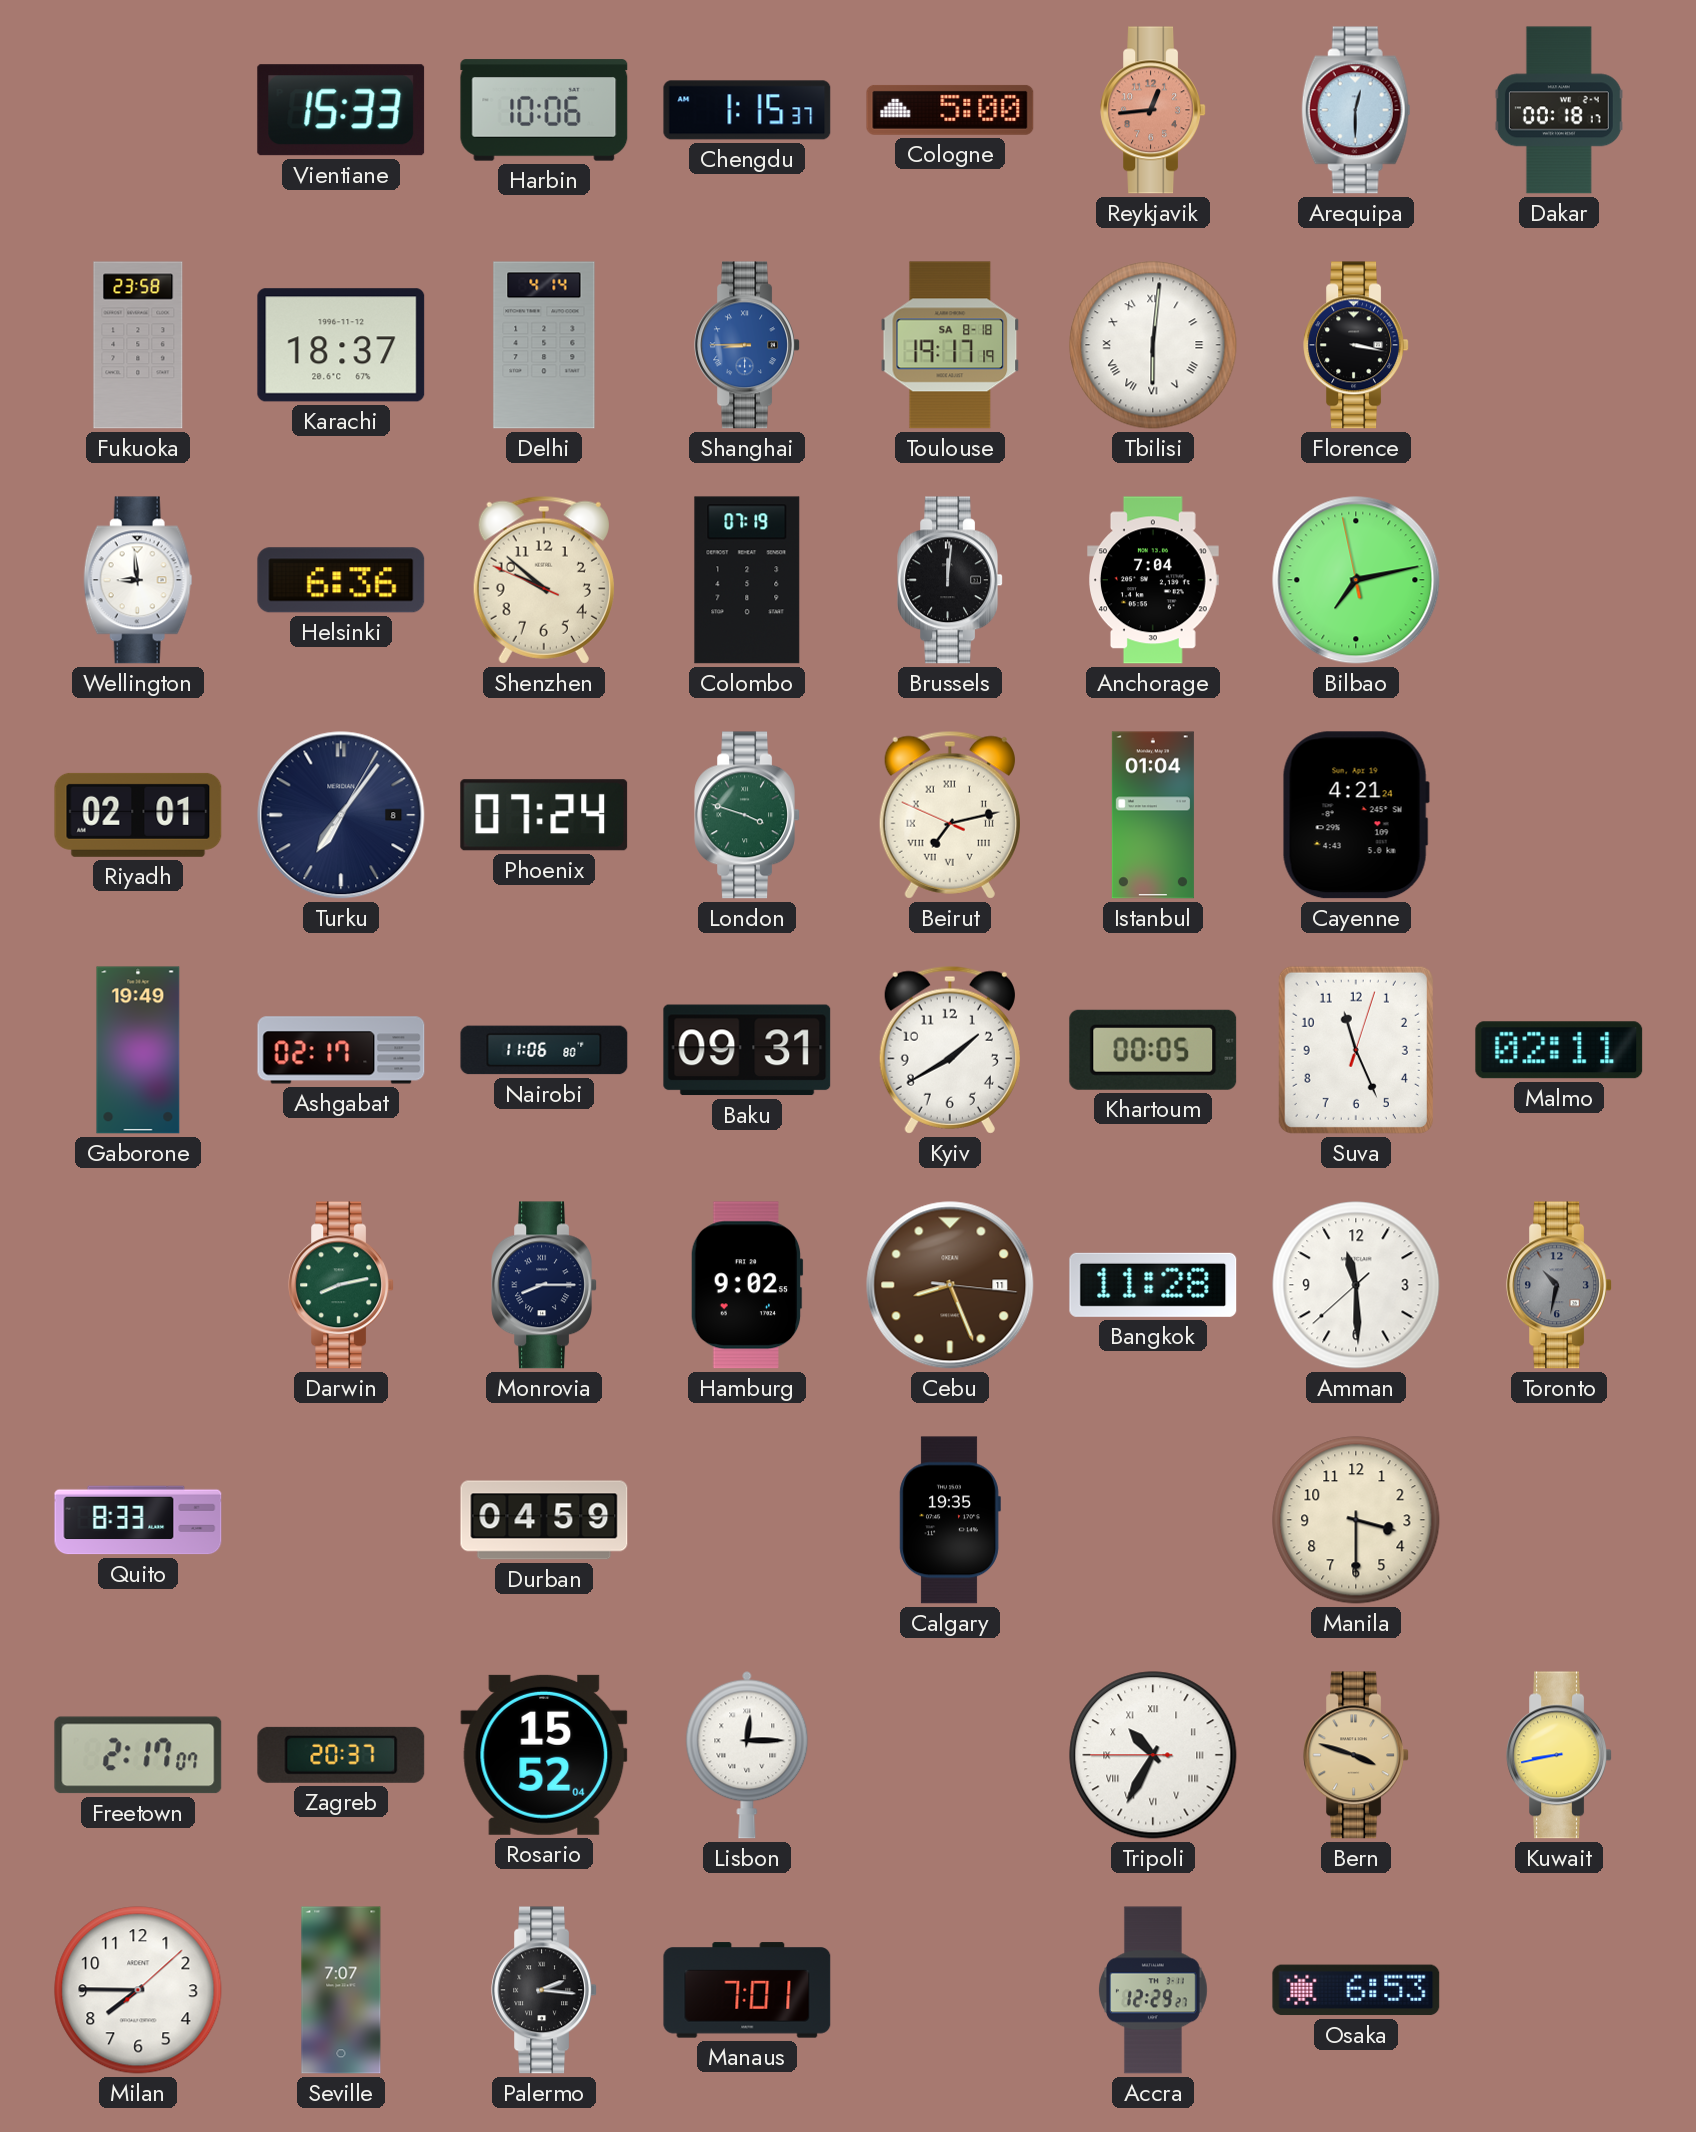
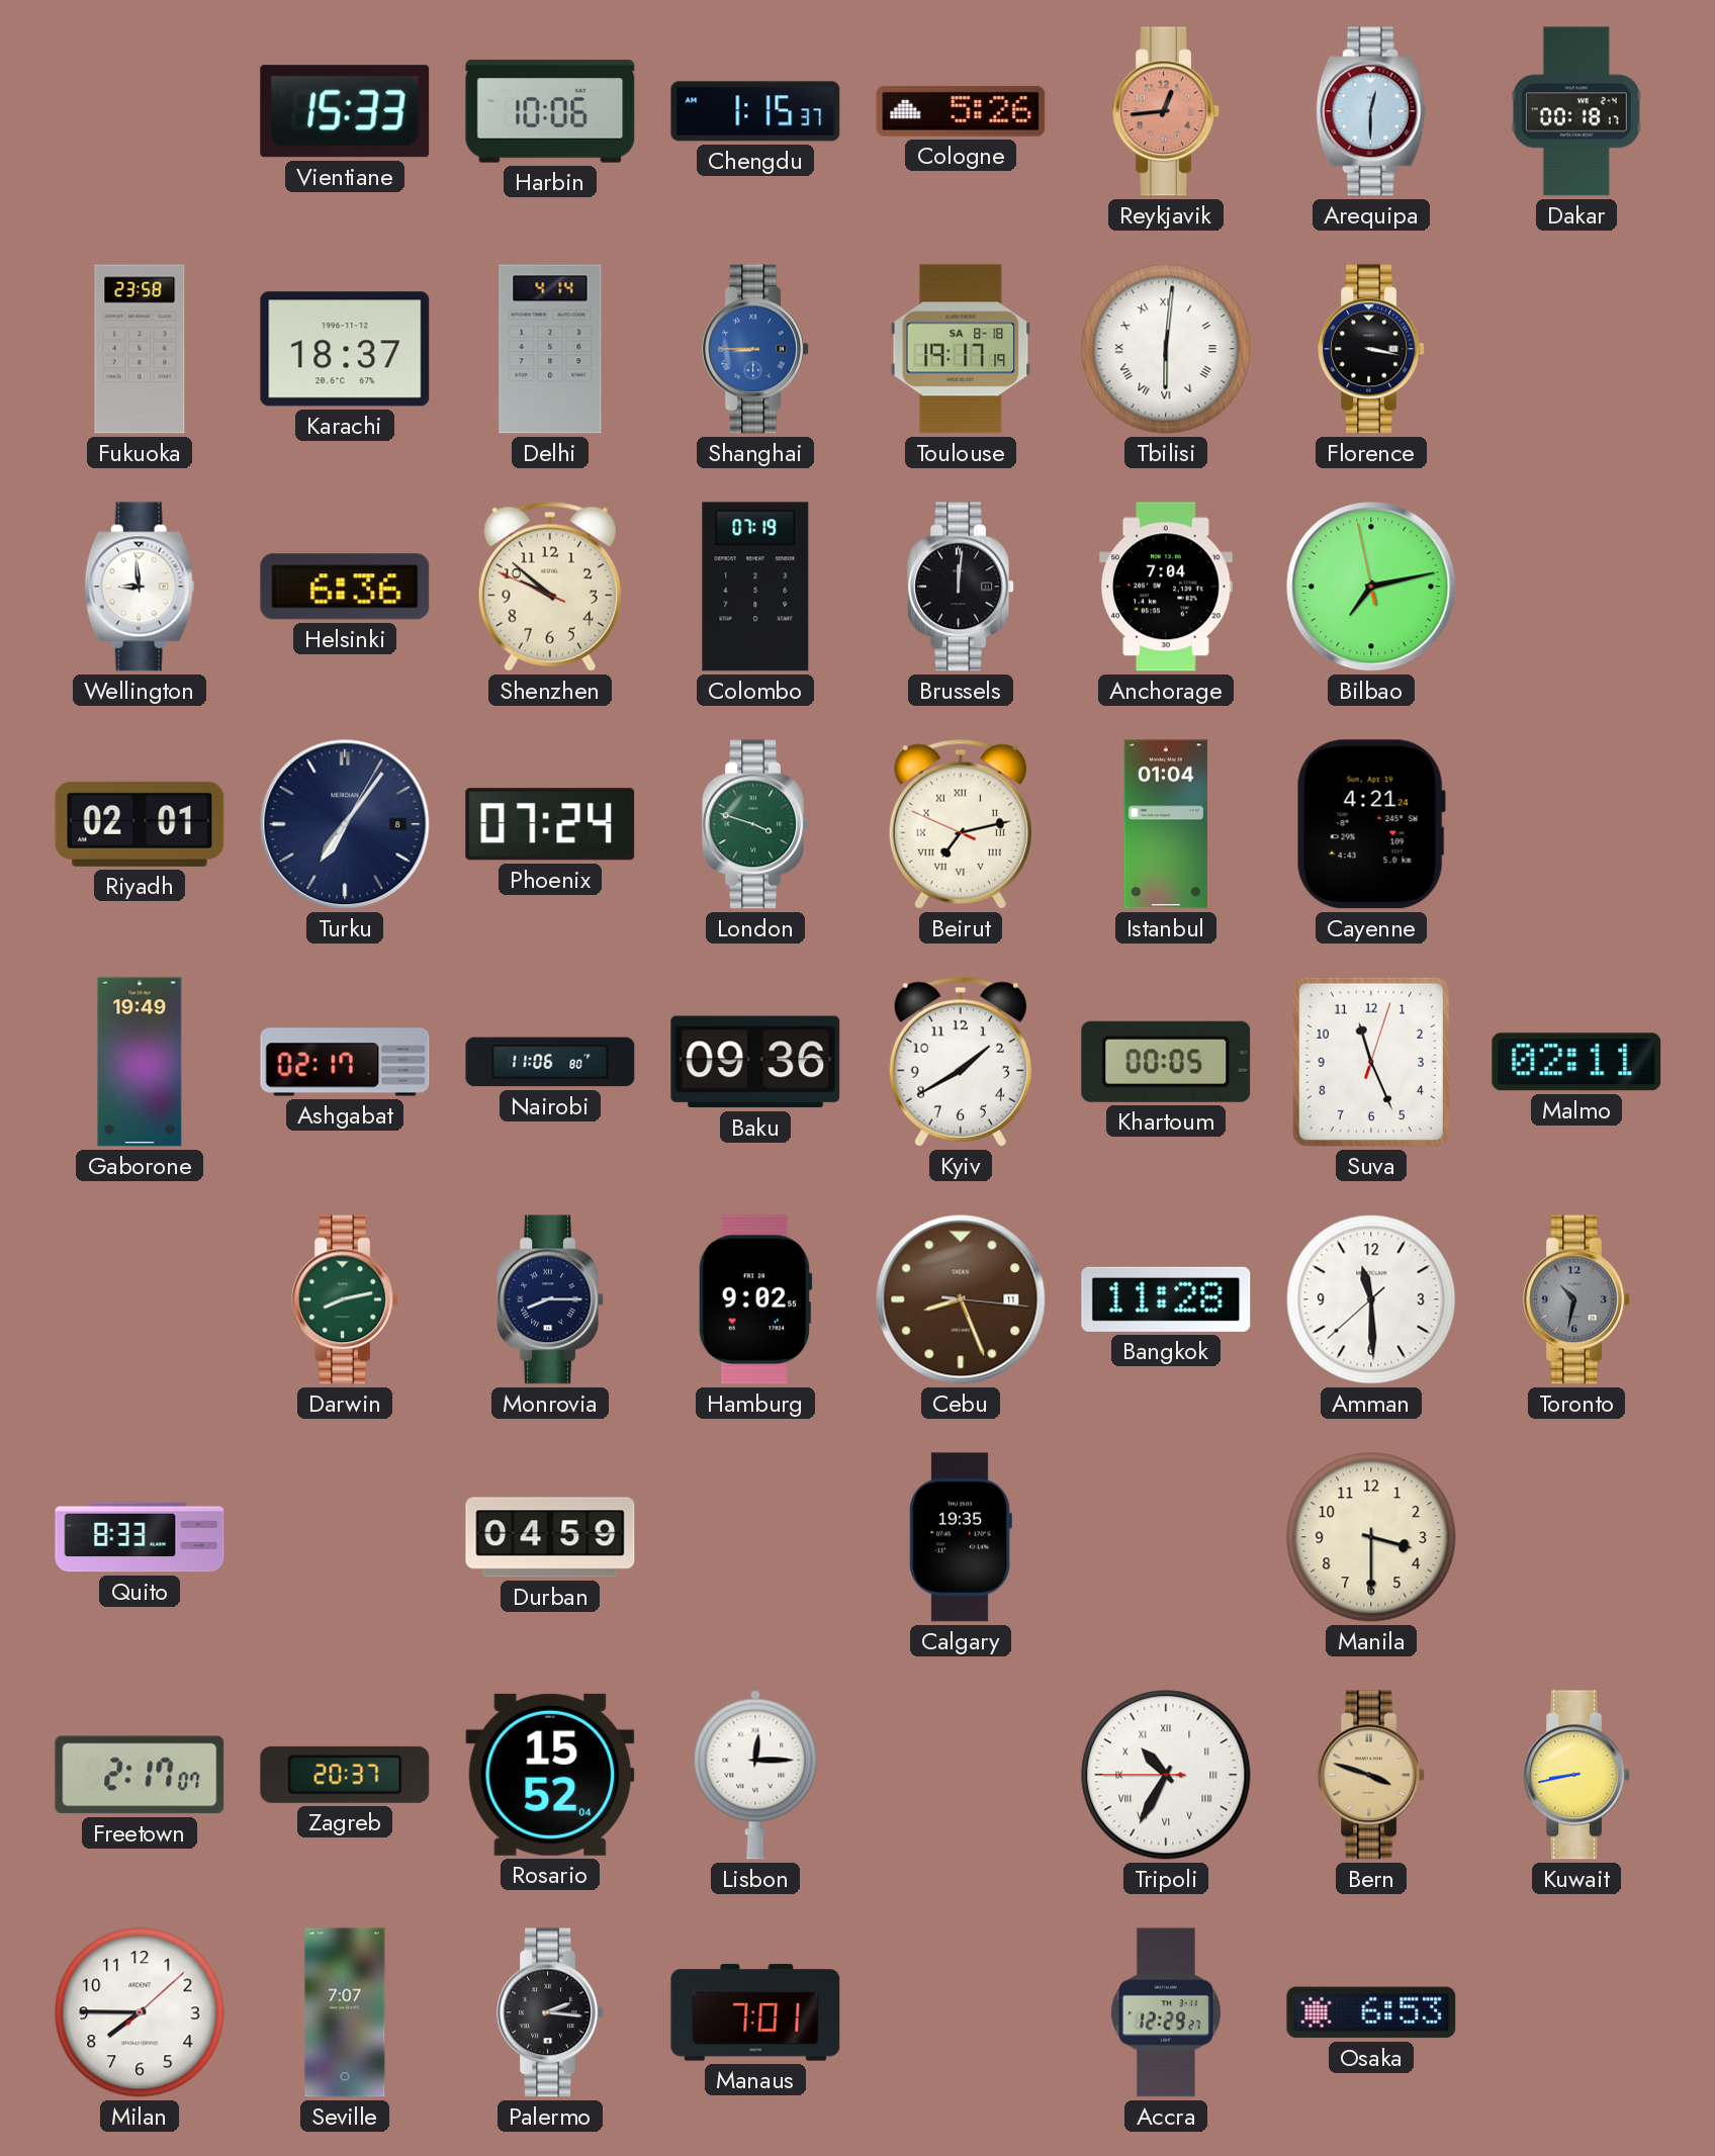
Cologne: 5:00 -> 5:26
Baku: 09:31 -> 09:36
